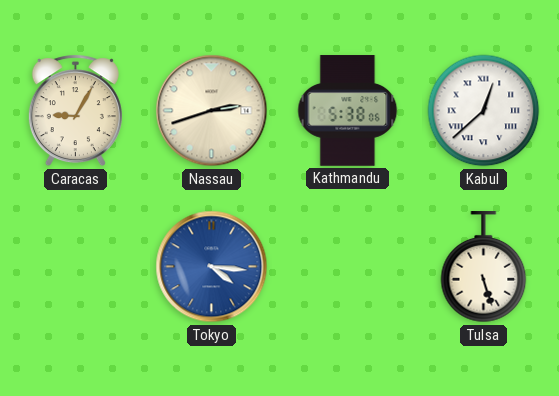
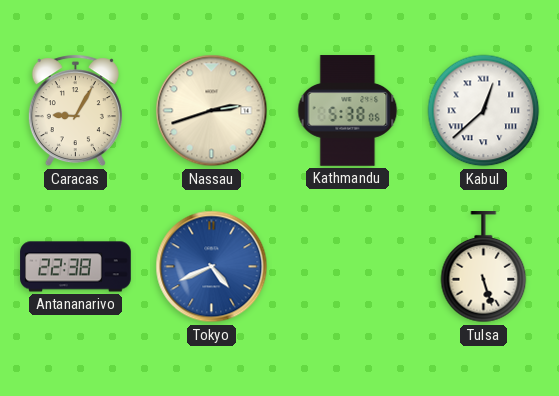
Antananarivo: none -> 22:38
Tokyo: 4:16 -> 4:41
